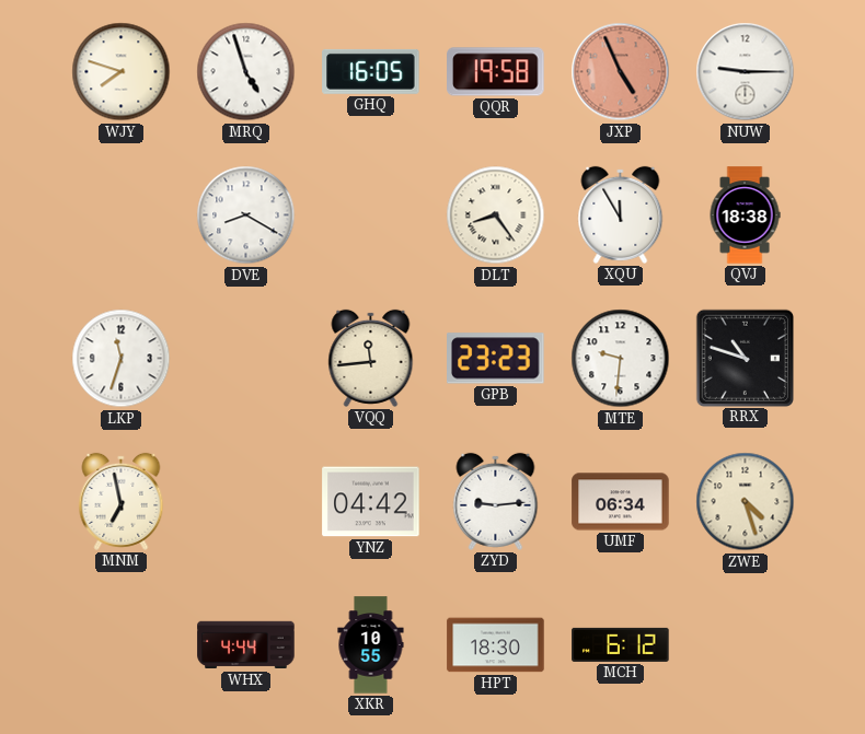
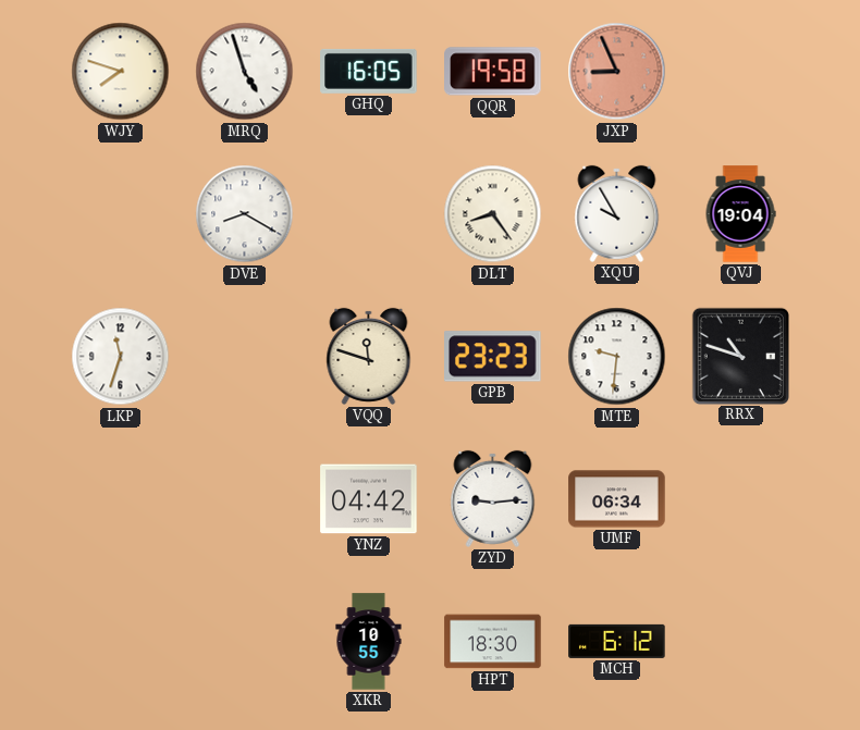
JXP: 4:56 -> 8:56
NUW: 9:15 -> none
XQU: 11:55 -> 9:55
QVJ: 18:38 -> 19:04
VQQ: 11:44 -> 11:48
MNM: 6:58 -> none
ZWE: 4:27 -> none
WHX: 4:44 -> none
